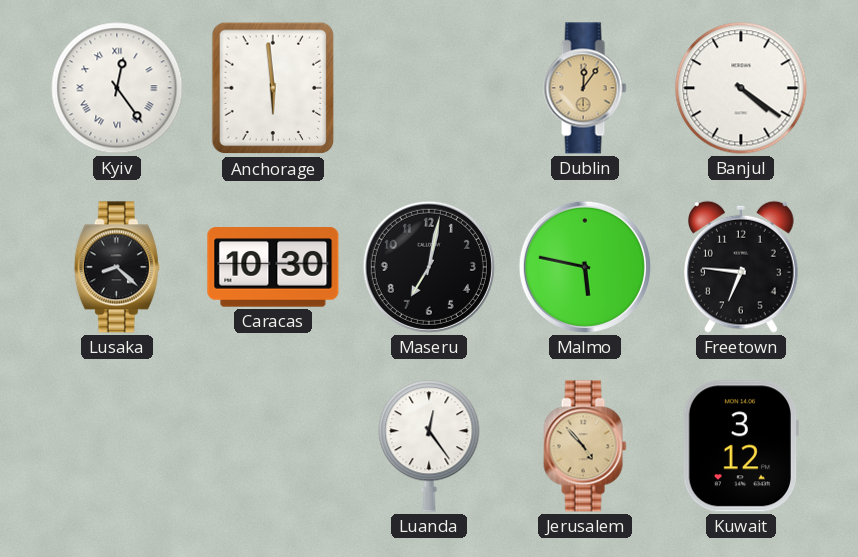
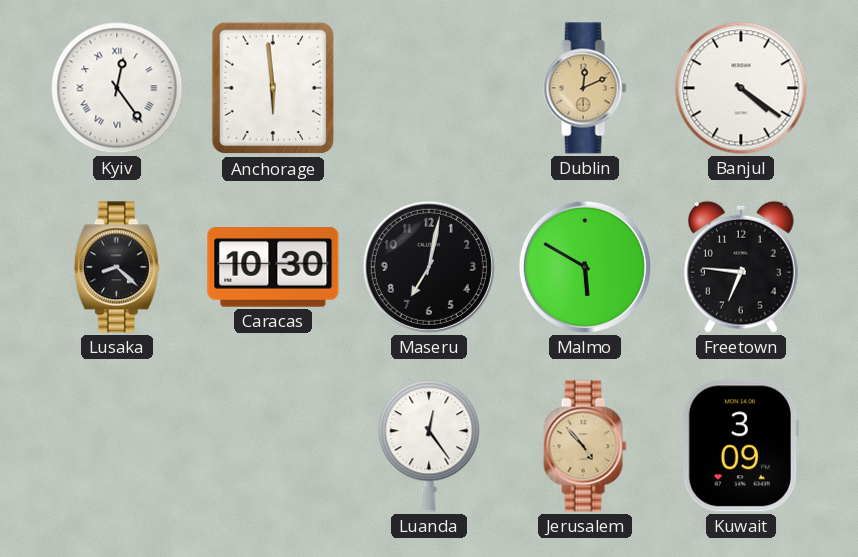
Dublin: 12:06 -> 12:11
Malmo: 5:47 -> 5:50
Kuwait: 3:12 -> 3:09
